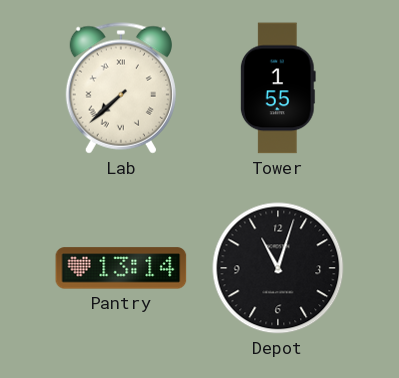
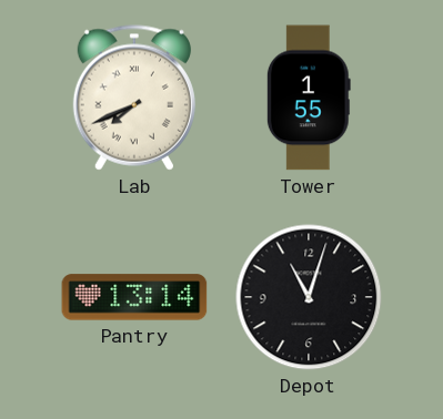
Lab: 7:38 -> 7:41
